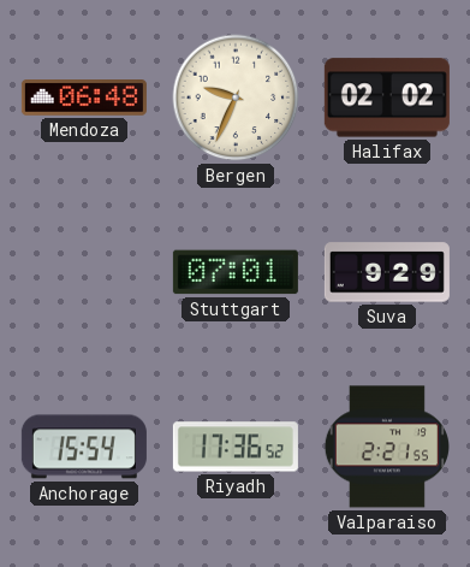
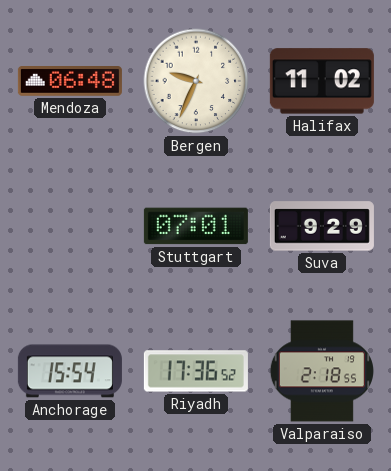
Halifax: 02:02 -> 11:02
Valparaiso: 2:21 -> 2:18
